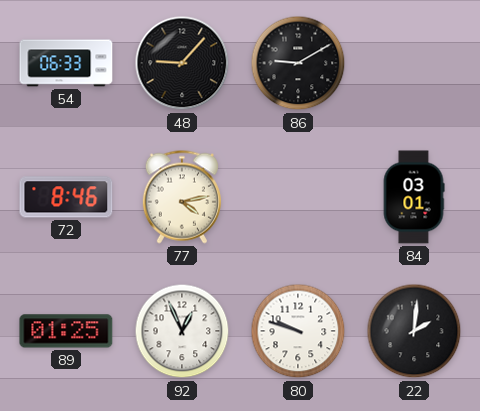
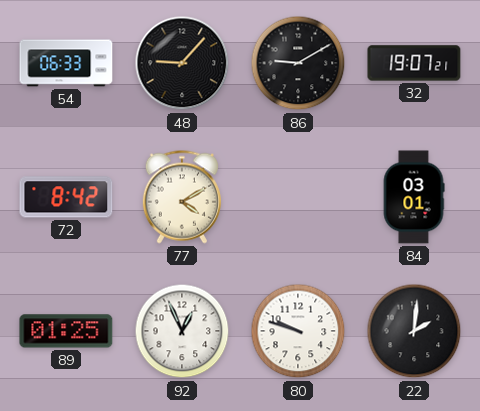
32: none -> 19:07
72: 8:46 -> 8:42
77: 4:13 -> 4:10
